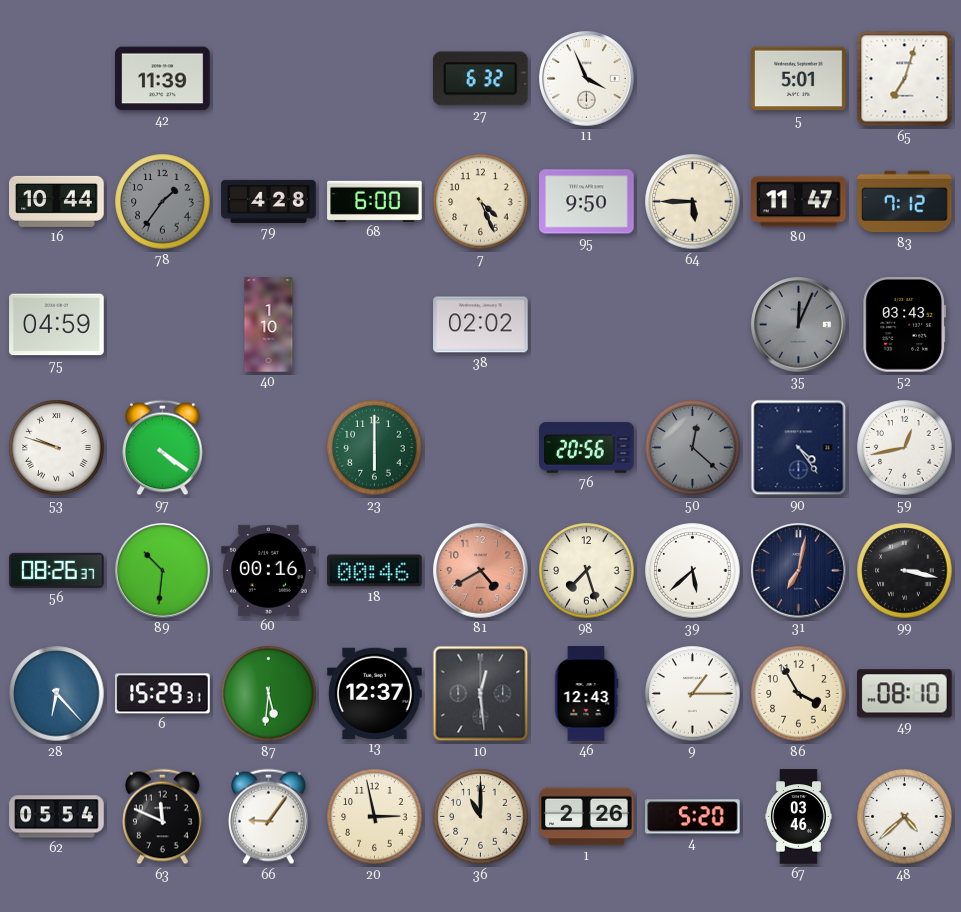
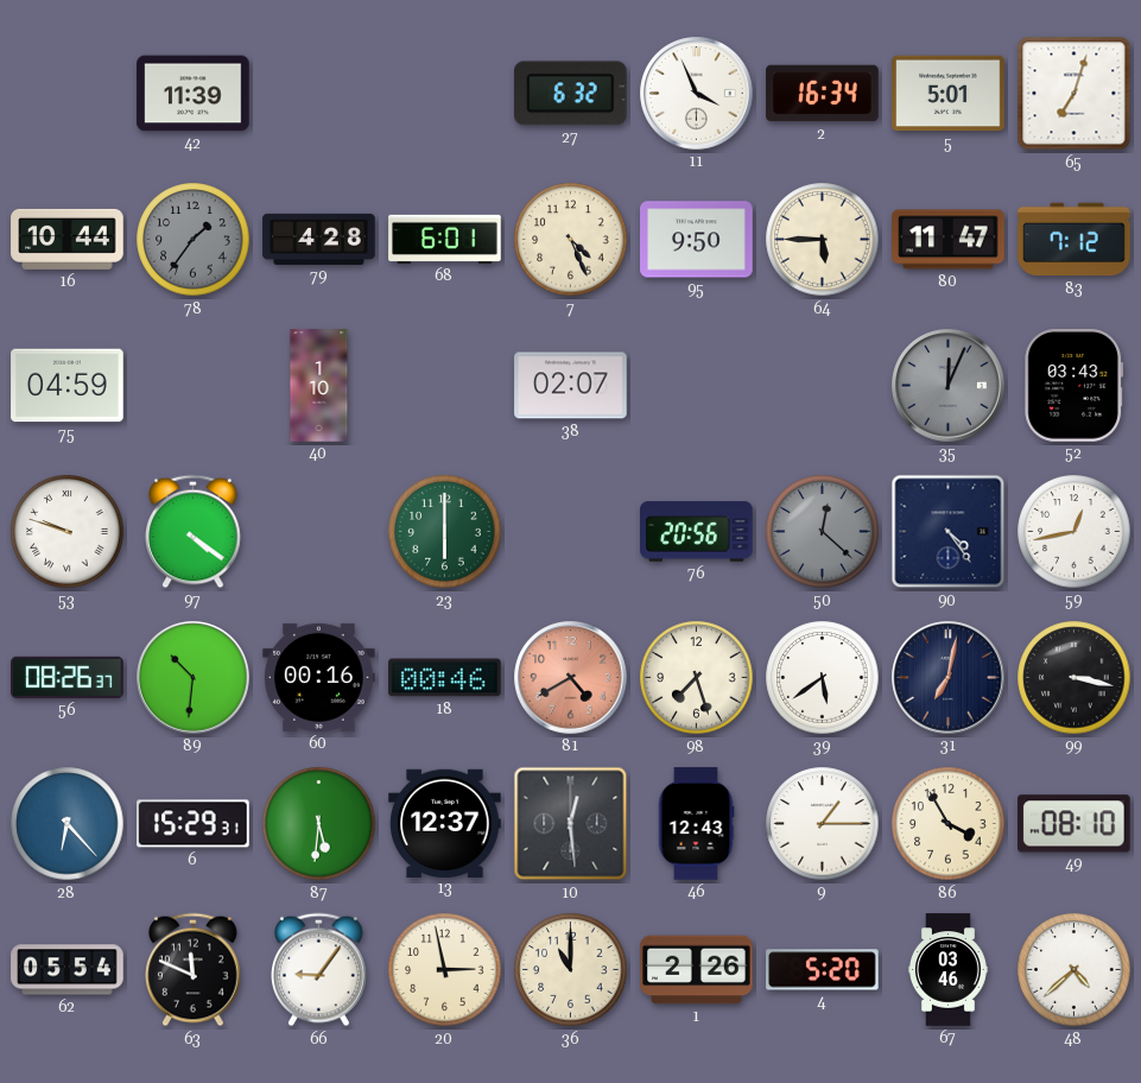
2: none -> 16:34
68: 6:00 -> 6:01
38: 02:02 -> 02:07
39: 5:38 -> 5:39
